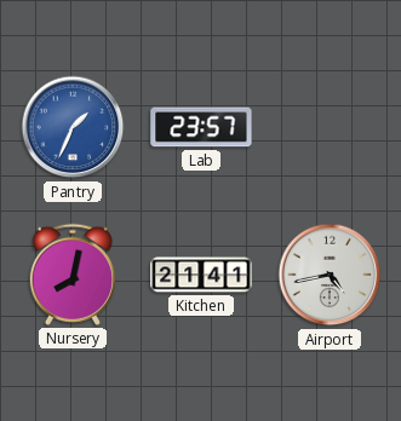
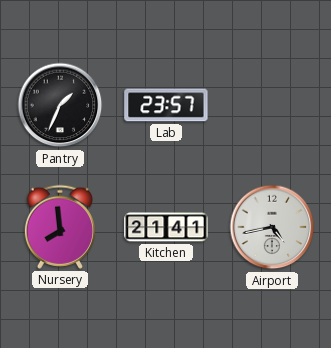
Pantry dial: blue -> black
Nursery: 8:02 -> 7:59
